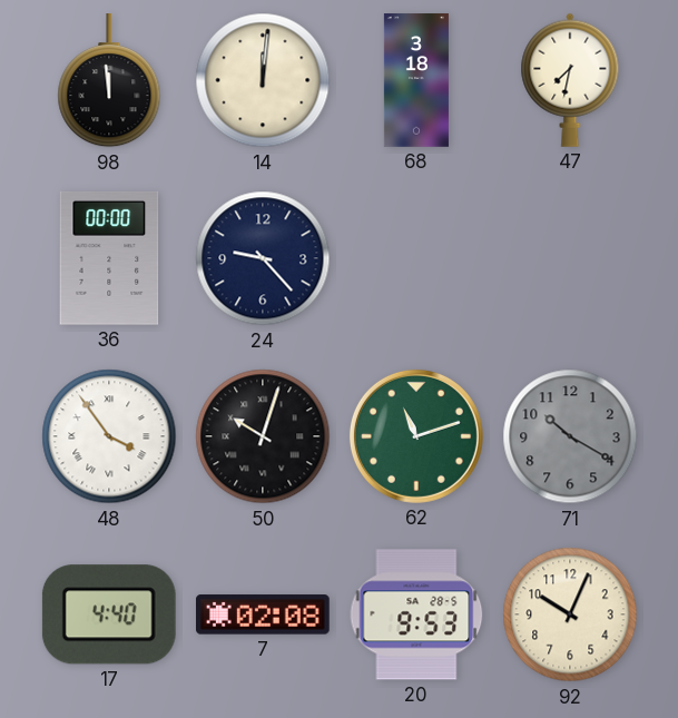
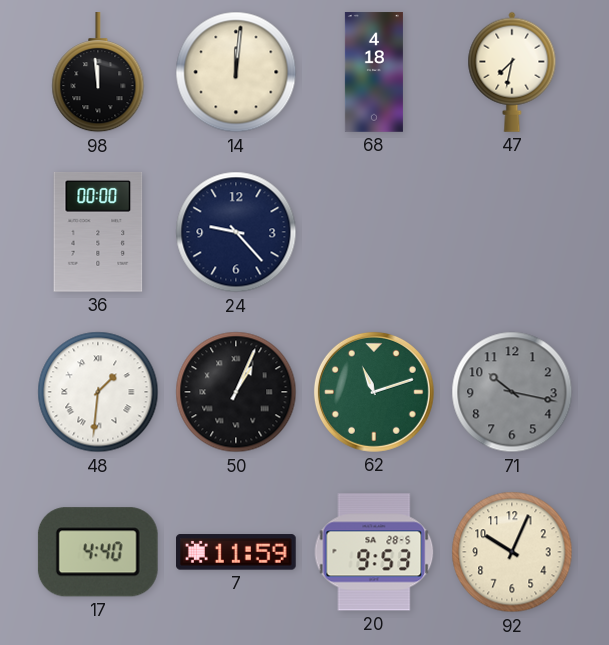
68: 3:18 -> 4:18
48: 3:54 -> 1:31
50: 10:03 -> 1:04
71: 10:20 -> 10:17
7: 02:08 -> 11:59
